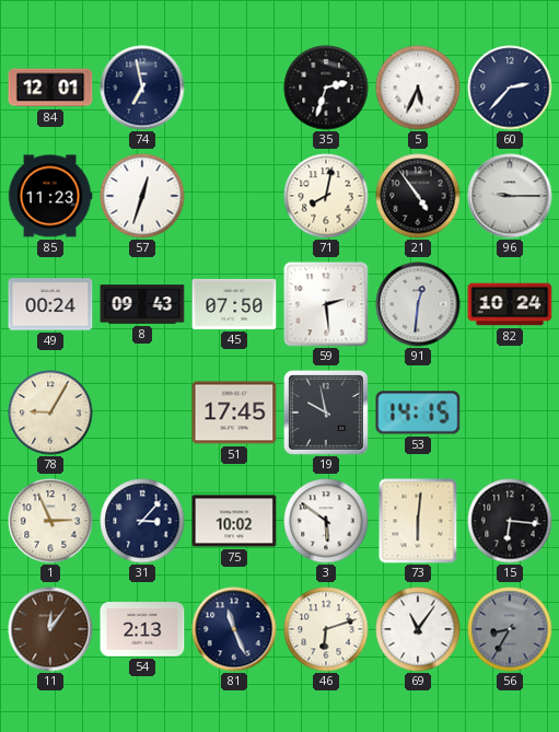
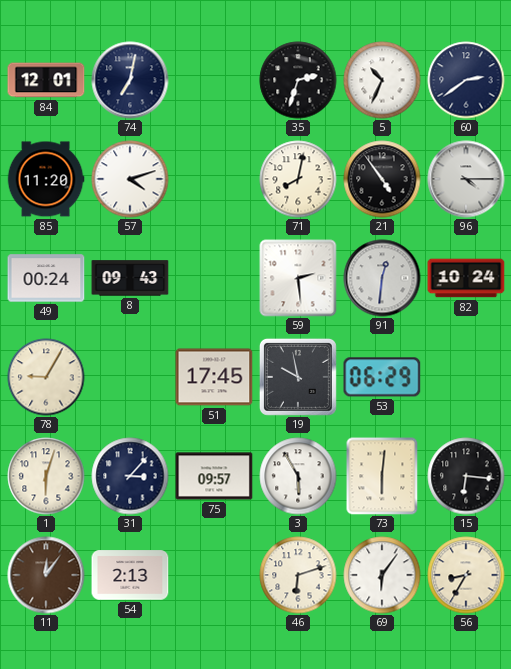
74: 6:58 -> 7:02
5: 5:34 -> 10:34
60: 2:37 -> 2:39
85: 11:23 -> 11:20
57: 12:33 -> 4:12
96: 9:15 -> 4:15
45: 07:50 -> none
53: 14:15 -> 06:29
1: 2:56 -> 6:03
75: 10:02 -> 09:57
3: 5:51 -> 5:55
81: 11:26 -> none
69: 11:06 -> 6:06
56 dial: grey -> cream
